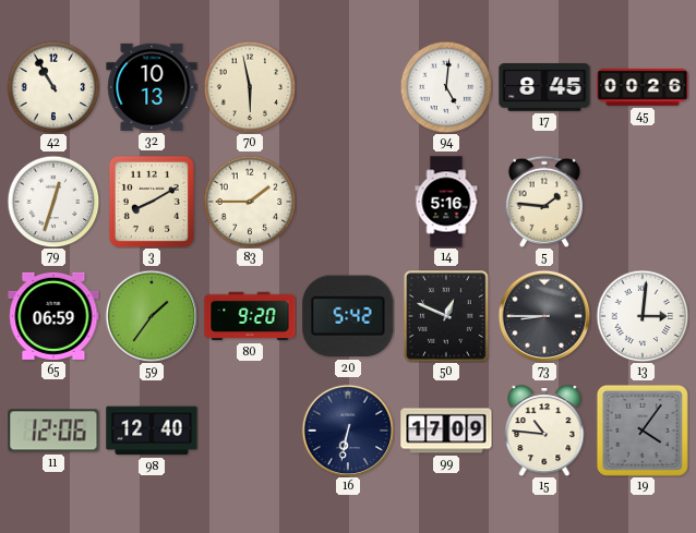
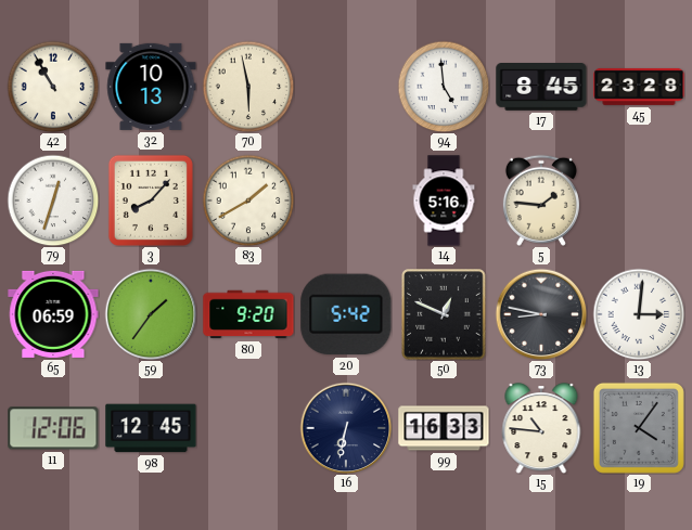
94: 5:01 -> 4:59
45: 00:26 -> 23:28
3: 8:10 -> 8:07
83: 1:45 -> 1:40
73: 8:45 -> 8:47
98: 12:40 -> 12:45
99: 17:09 -> 16:33
